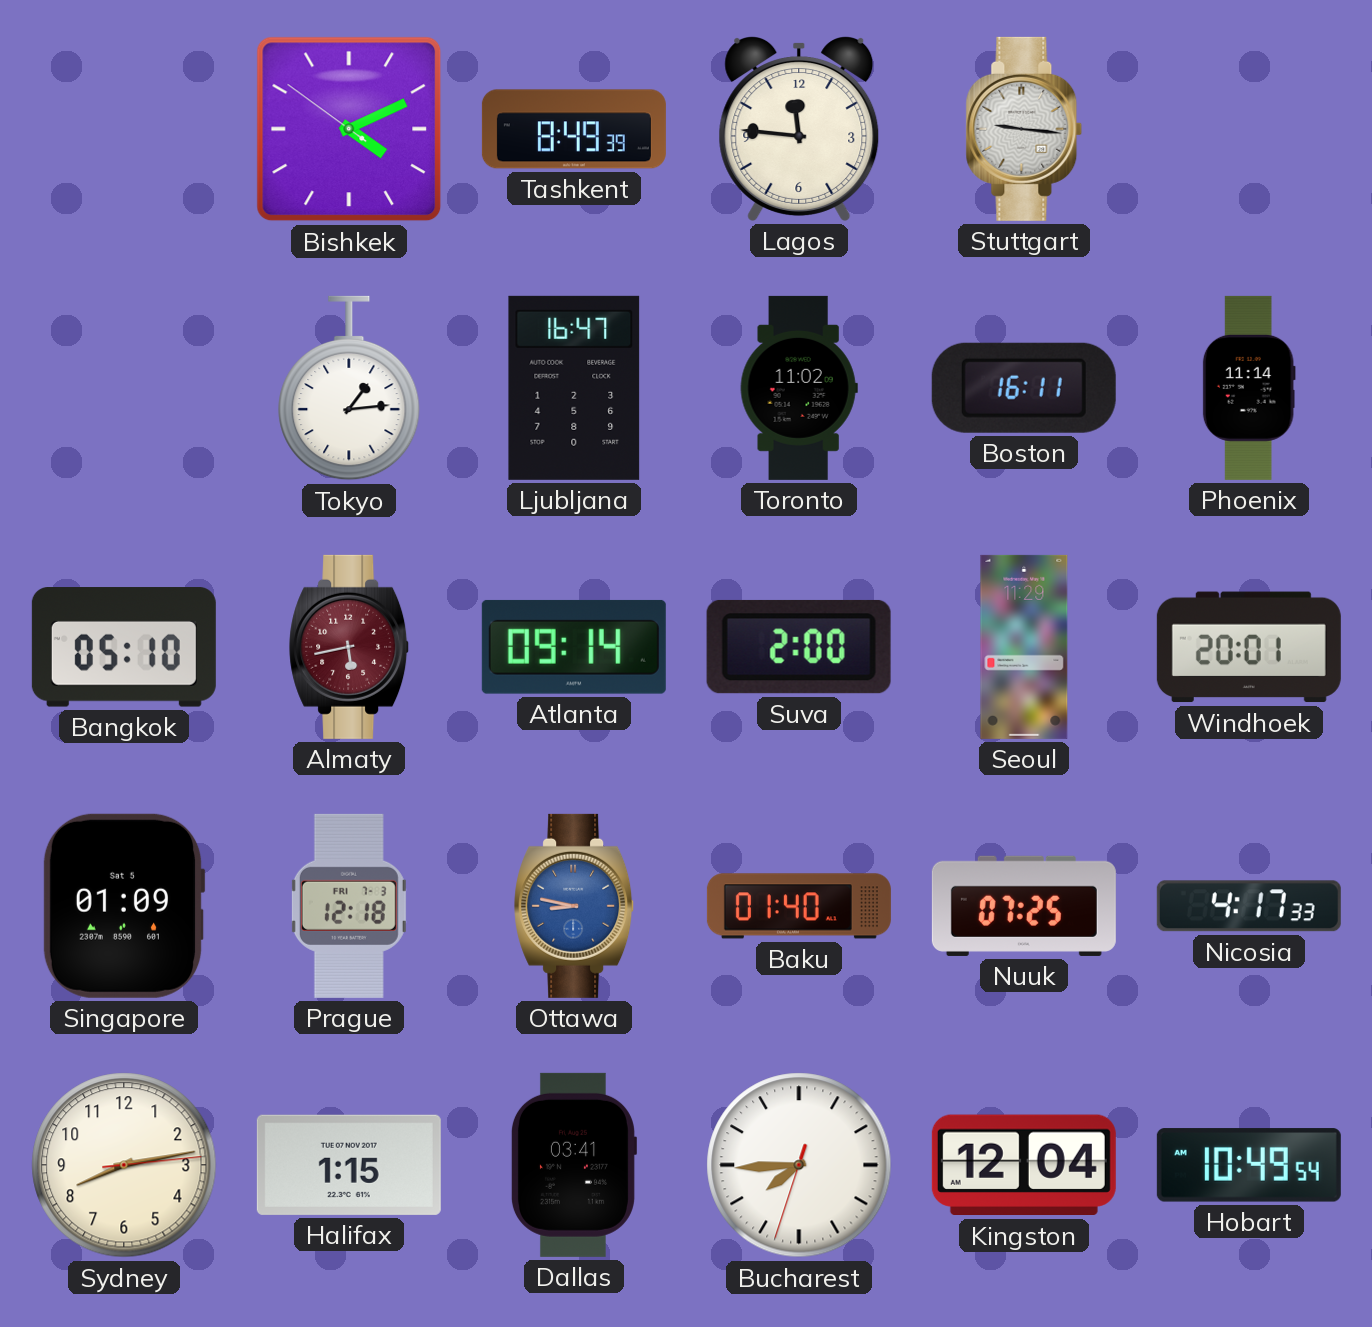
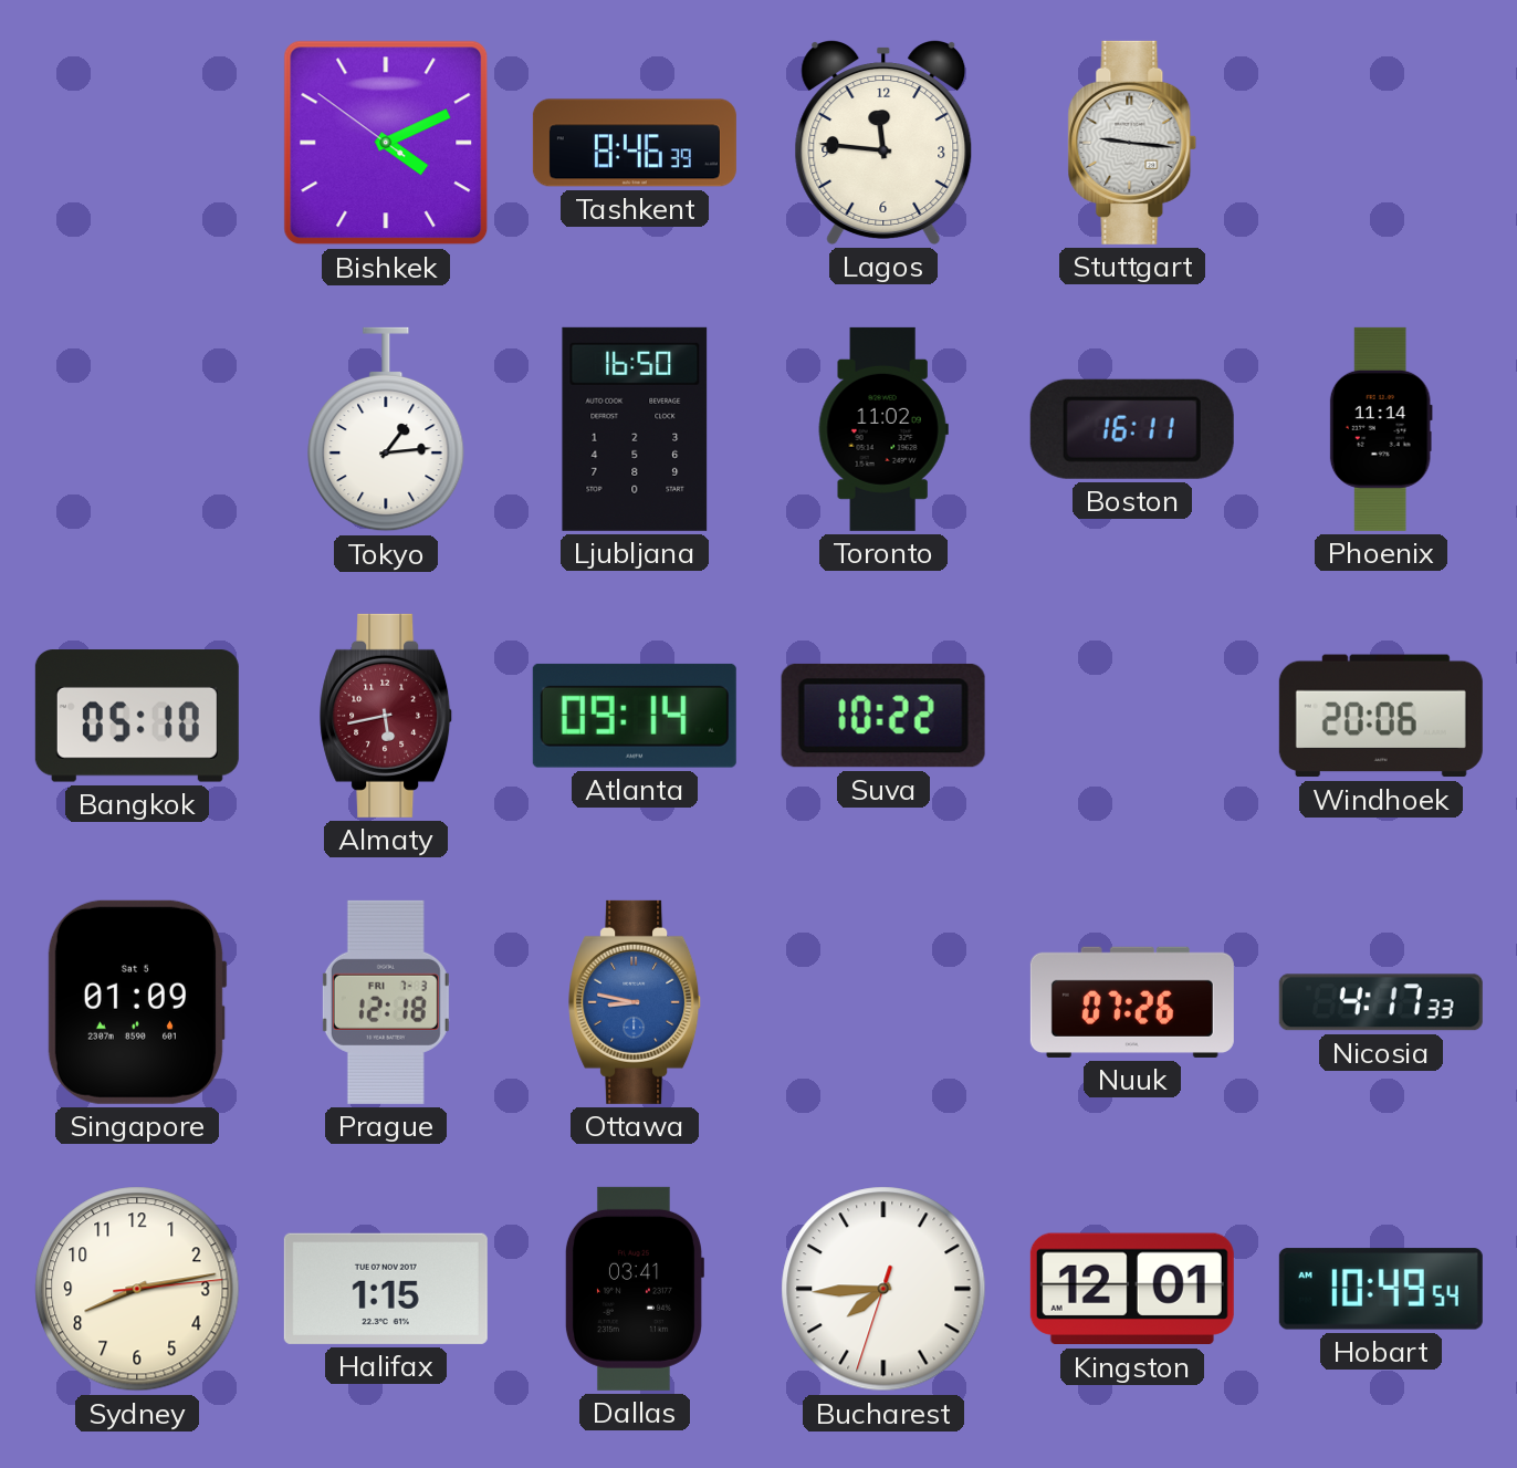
Tashkent: 8:49 -> 8:46
Ljubljana: 16:47 -> 16:50
Suva: 2:00 -> 10:22
Seoul: 11:29 -> none
Windhoek: 20:01 -> 20:06
Baku: 01:40 -> none
Nuuk: 07:25 -> 07:26
Kingston: 12:04 -> 12:01
